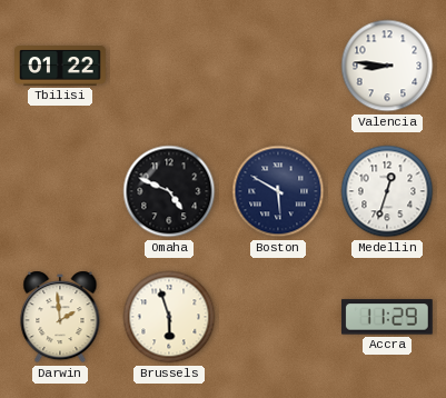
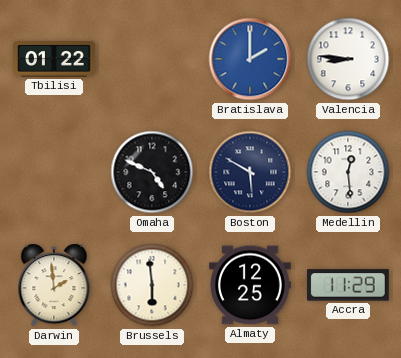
Bratislava: none -> 2:00
Medellin: 12:33 -> 12:29
Brussels: 5:57 -> 5:59
Almaty: none -> 12:25
